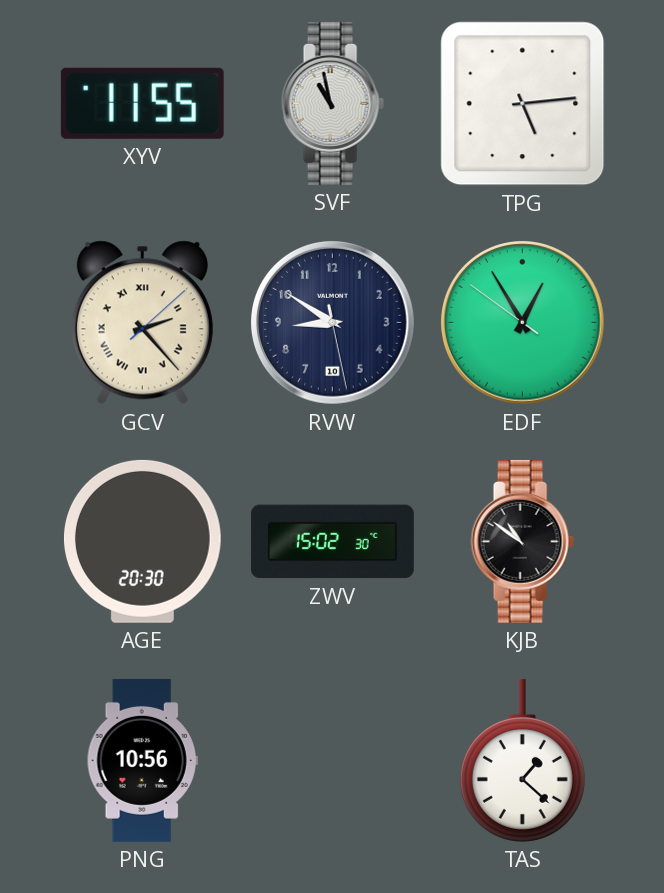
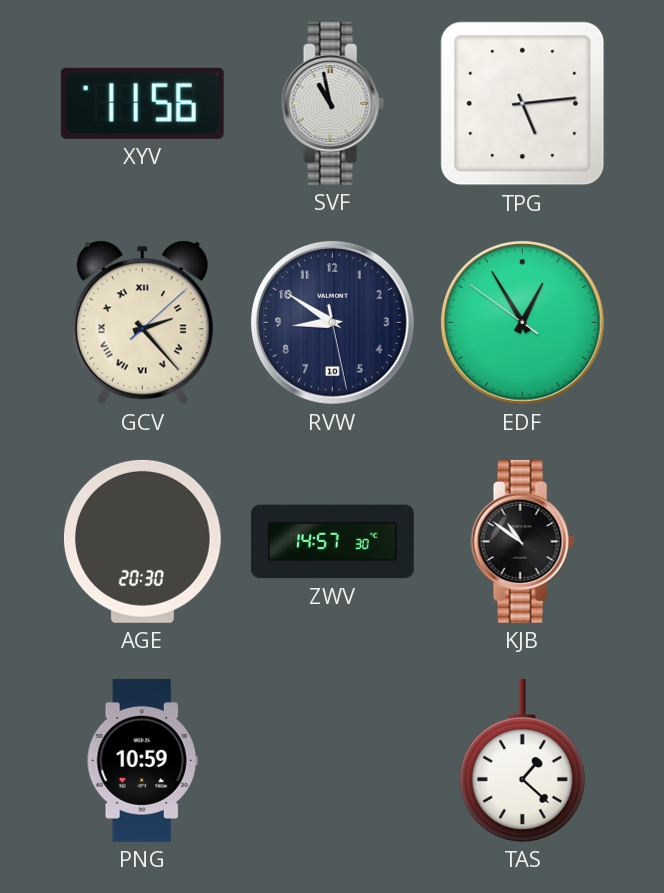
XYV: 11:55 -> 11:56
ZWV: 15:02 -> 14:57
PNG: 10:56 -> 10:59
